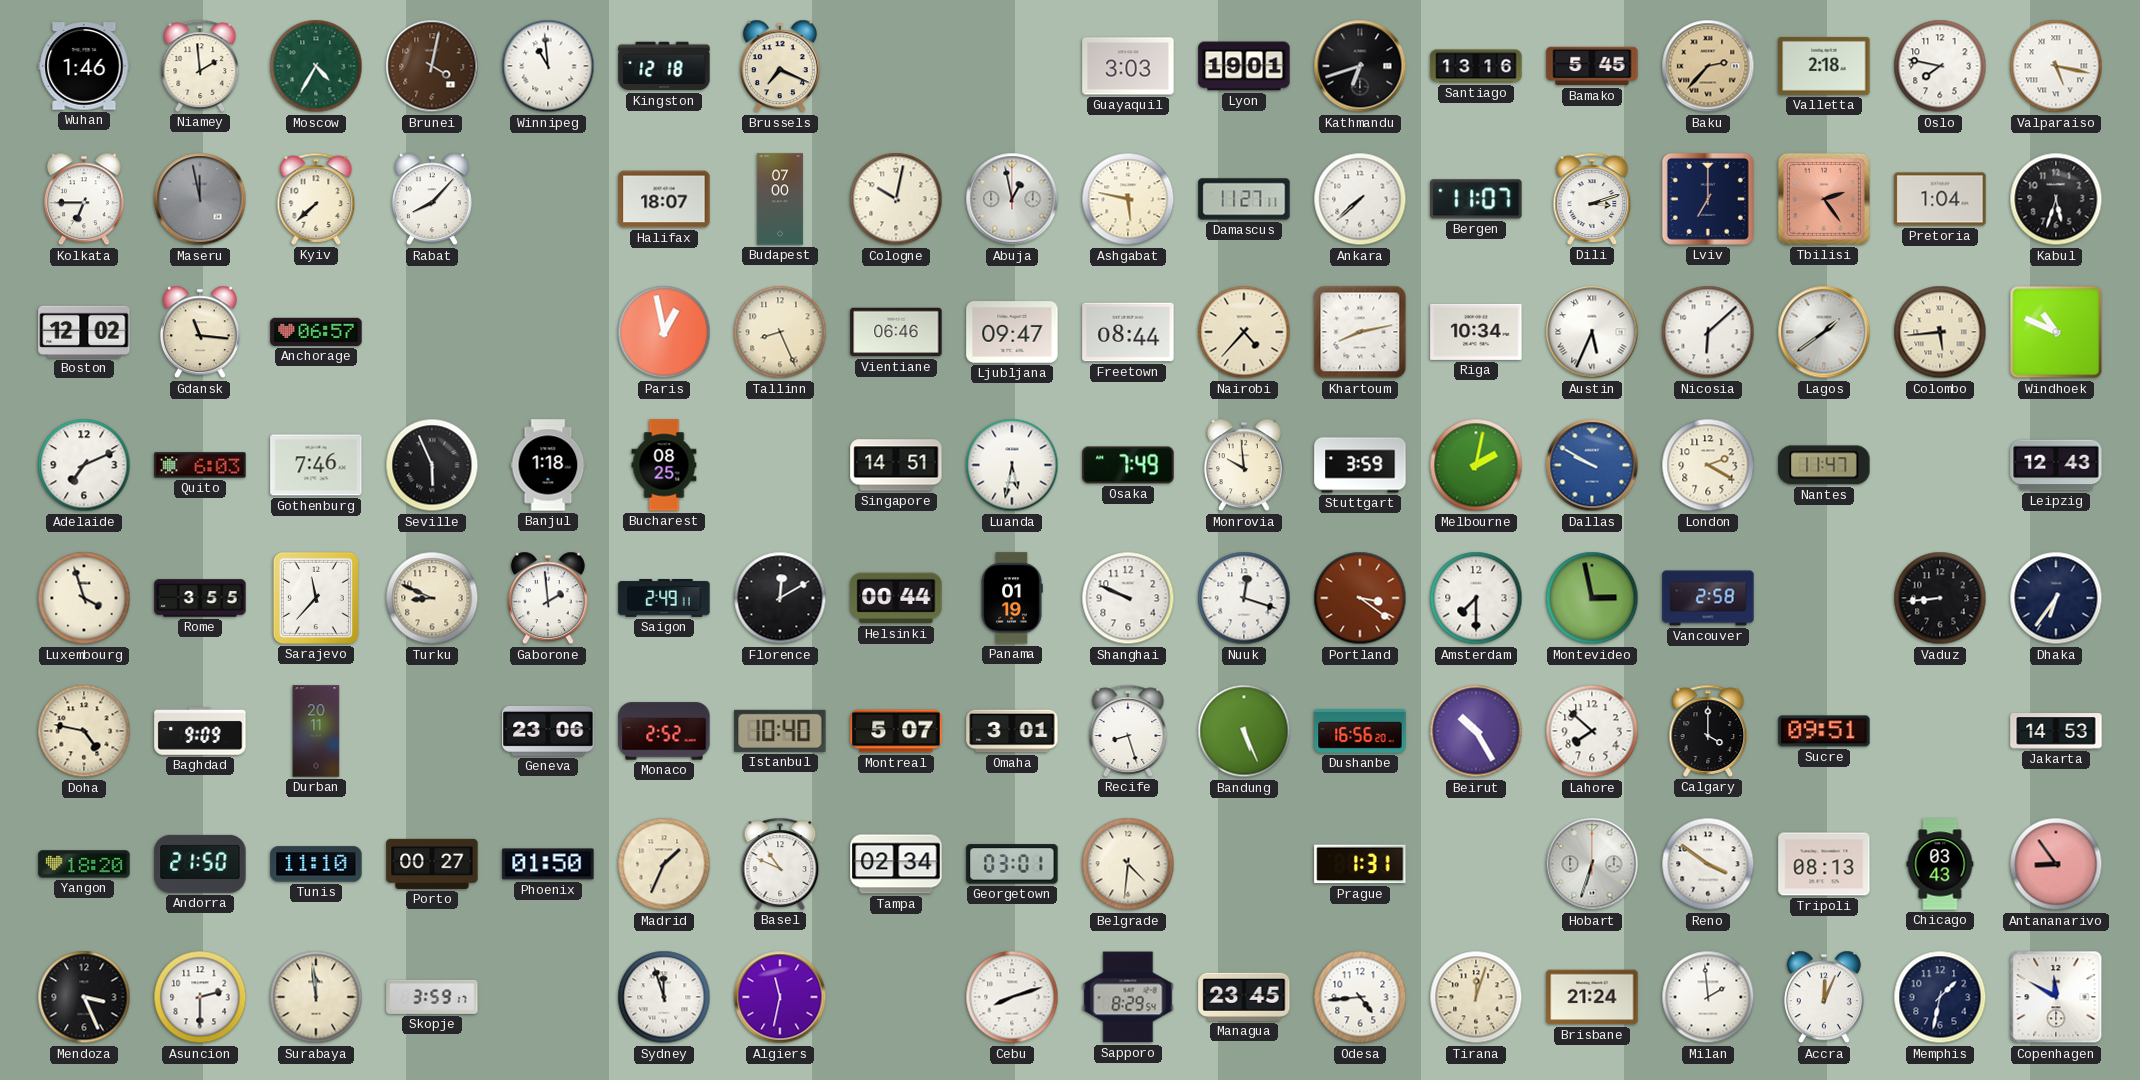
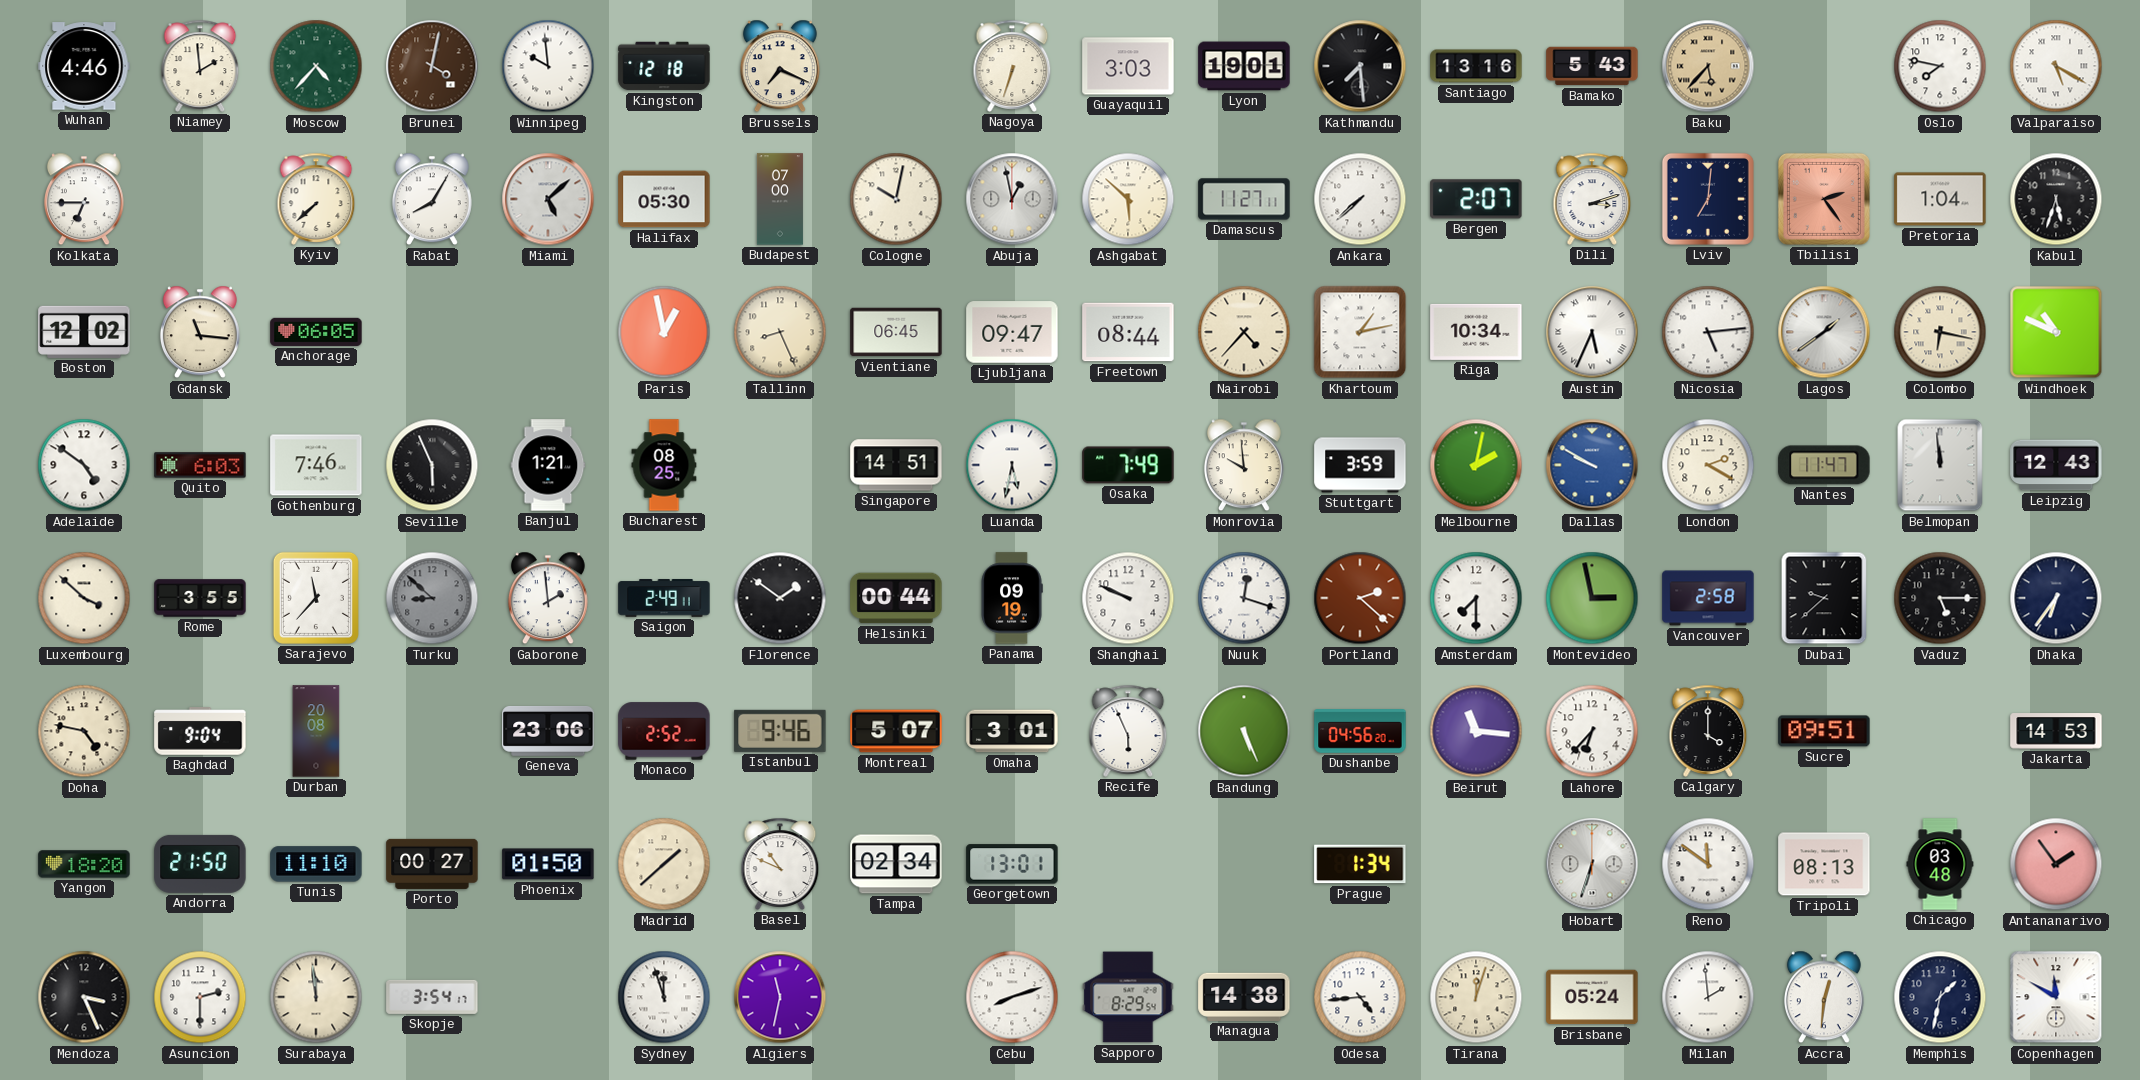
Wuhan: 1:46 -> 4:46
Moscow: 4:35 -> 4:37
Winnipeg: 10:59 -> 9:59
Nagoya: none -> 6:33
Kathmandu: 6:42 -> 7:29
Bamako: 5:45 -> 5:43
Baku: 2:37 -> 5:37
Valletta: 2:18 -> none
Valparaiso: 5:17 -> 5:20
Maseru: 11:58 -> none
Rabat: 8:07 -> 8:05
Miami: none -> 5:08
Halifax: 18:07 -> 05:30
Ashgabat: 5:47 -> 5:52
Bergen: 11:07 -> 2:07
Lviv: 7:00 -> 7:01
Anchorage: 06:57 -> 06:05
Vientiane: 06:46 -> 06:45
Khartoum: 8:13 -> 1:13
Nicosia: 6:08 -> 5:14
Colombo: 5:44 -> 6:17
Adelaide: 7:11 -> 4:51
Banjul: 1:18 -> 1:21
Belmopan: none -> 11:59
Luxembourg: 3:57 -> 3:52
Turku: 8:49 -> 8:52
Turku dial: cream -> grey
Florence: 12:10 -> 1:51
Panama: 01:19 -> 09:19
Portland: 3:21 -> 2:22
Dubai: none -> 9:38
Vaduz: 8:44 -> 5:15
Baghdad: 9:09 -> 9:04
Durban: 20:11 -> 20:08
Istanbul: 10:40 -> 9:46
Recife: 8:27 -> 5:56
Dushanbe: 16:56 -> 04:56
Beirut: 10:25 -> 11:16
Lahore: 7:52 -> 6:37
Madrid: 1:34 -> 1:38
Georgetown: 03:01 -> 13:01
Belgrade: 4:31 -> none
Prague: 1:31 -> 1:34
Reno: 3:51 -> 11:51
Chicago: 03:43 -> 03:48
Antananarivo: 8:54 -> 1:54
Skopje: 3:59 -> 3:54
Managua: 23:45 -> 14:38
Brisbane: 21:24 -> 05:24
Accra: 12:04 -> 12:31
